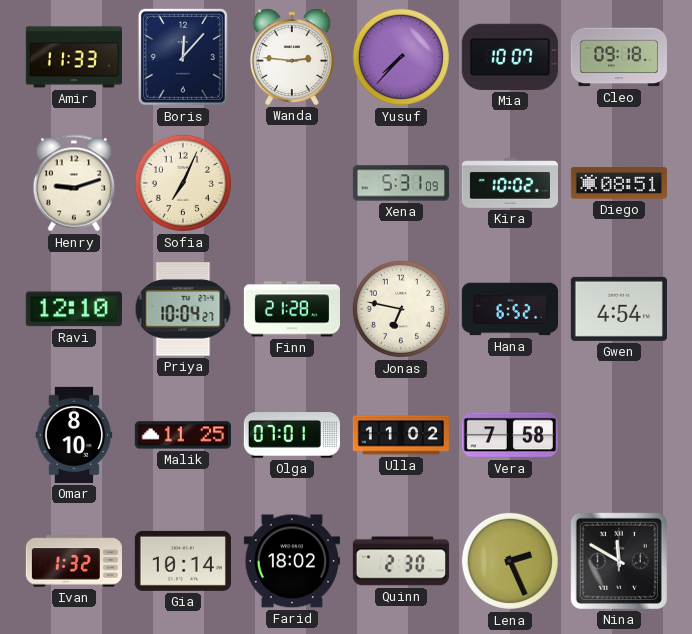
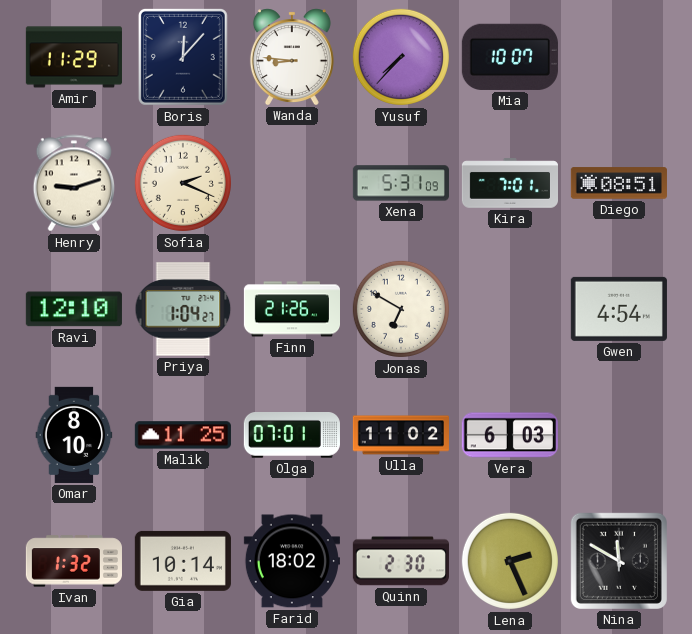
Amir: 11:33 -> 11:29
Wanda: 2:46 -> 8:46
Cleo: 09:18 -> none
Sofia: 7:04 -> 2:19
Kira: 10:02 -> 7:01
Priya: 10:04 -> 1:04
Finn: 21:28 -> 21:26
Jonas: 6:47 -> 6:50
Hana: 6:52 -> none
Vera: 7:58 -> 6:03
